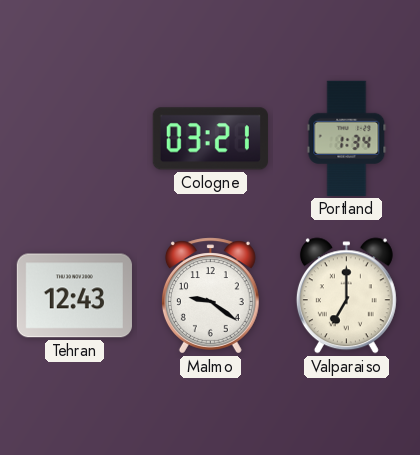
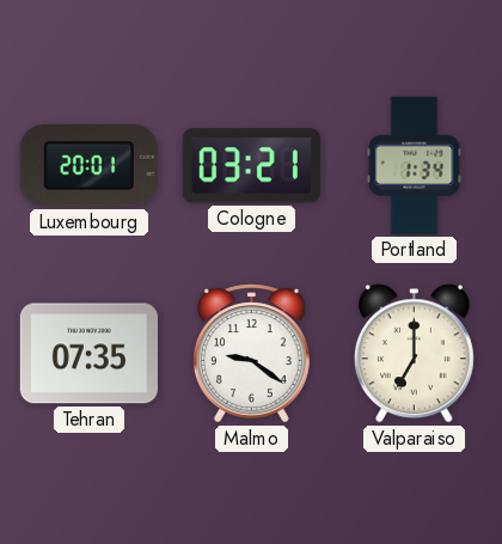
Luxembourg: none -> 20:01
Tehran: 12:43 -> 07:35
